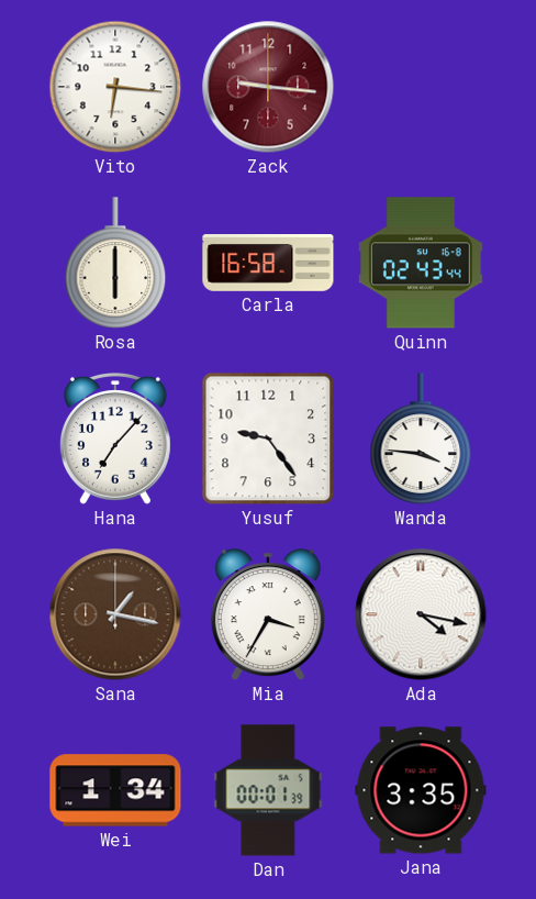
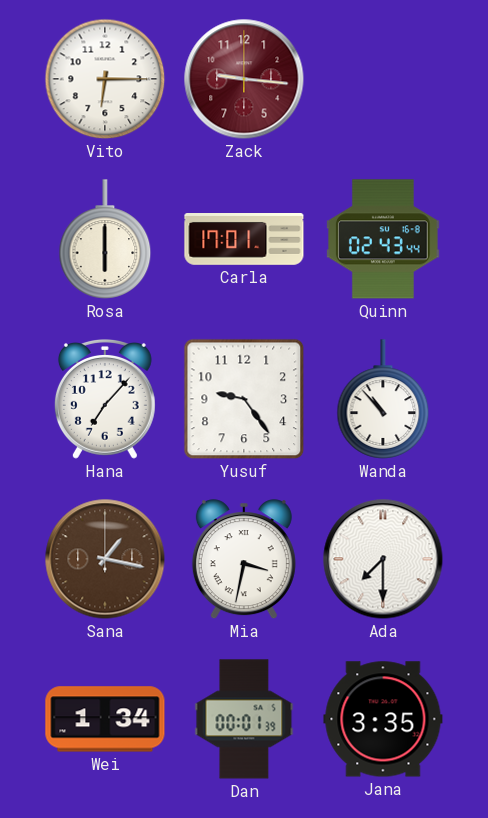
Vito: 6:16 -> 6:15
Carla: 16:58 -> 17:01
Wanda: 3:46 -> 10:53
Mia: 3:35 -> 3:32
Ada: 4:17 -> 7:30
